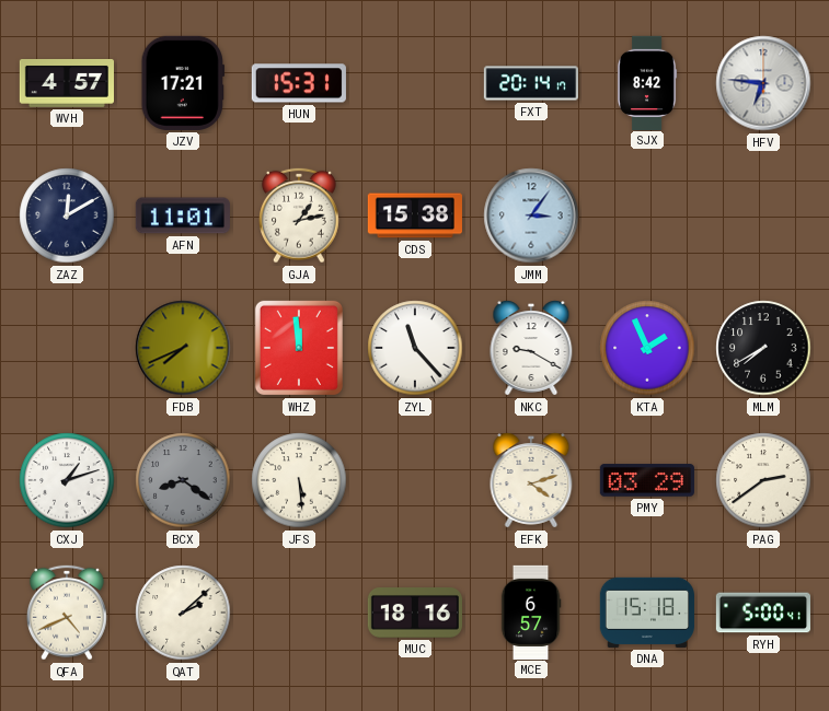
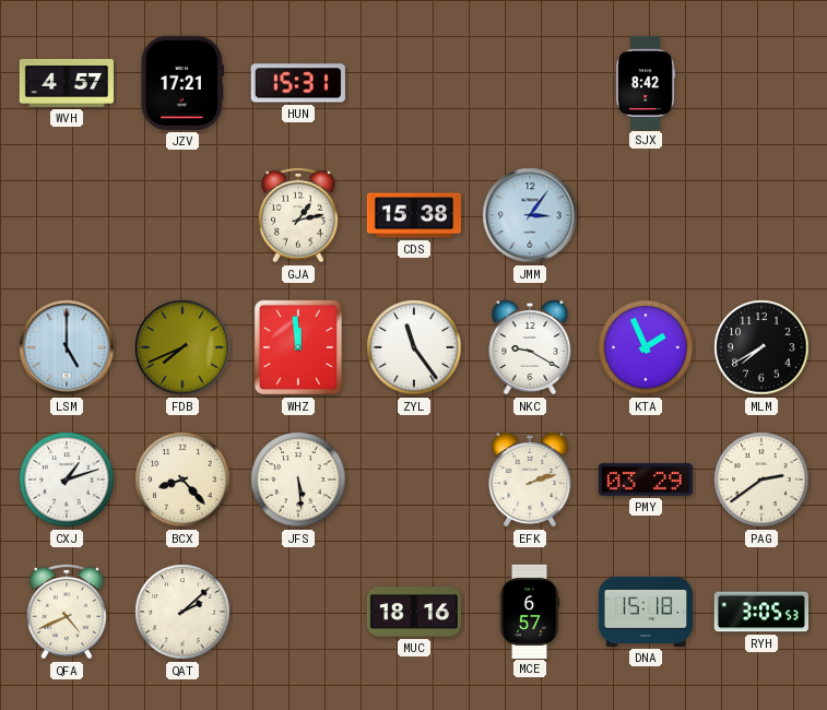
FXT: 20:14 -> none
HFV: 6:46 -> none
ZAZ: 12:10 -> none
AFN: 11:01 -> none
LSM: none -> 5:00
ZYL: 11:23 -> 11:24
BCX: 8:21 -> 8:23
BCX dial: grey -> cream
EFK: 4:12 -> 2:12
RYH: 5:00 -> 3:05
